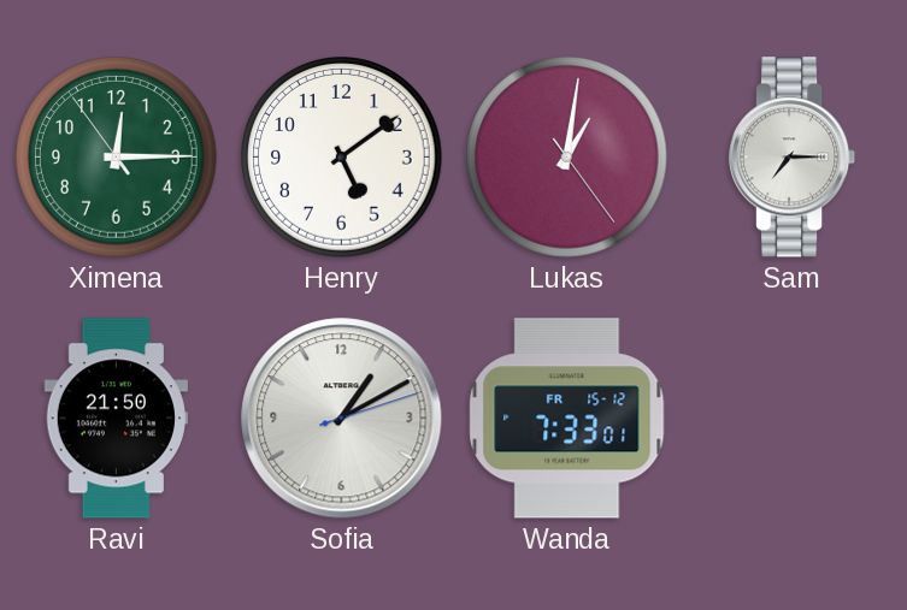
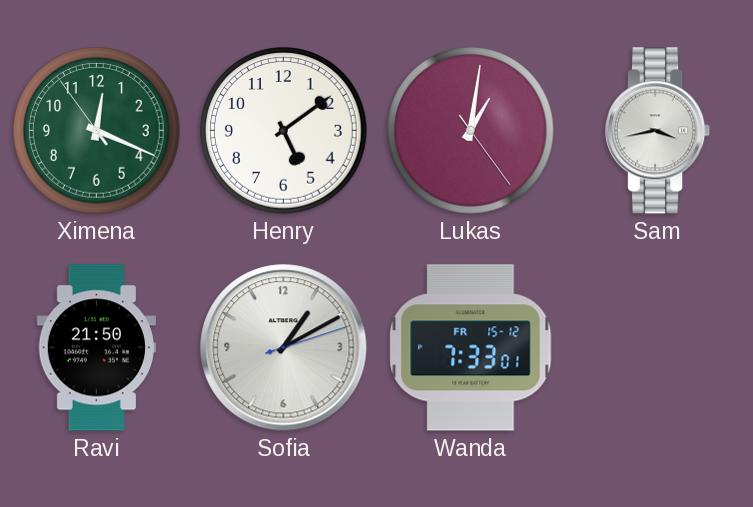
Ximena: 12:14 -> 12:18
Sam: 7:15 -> 3:43
